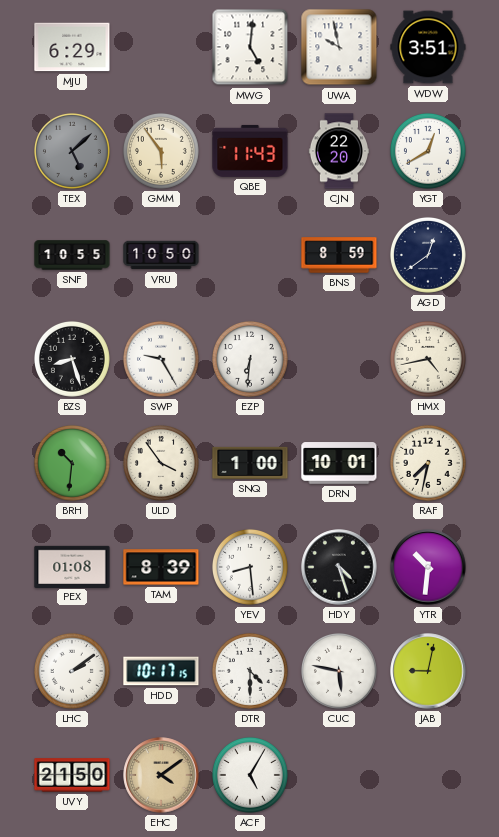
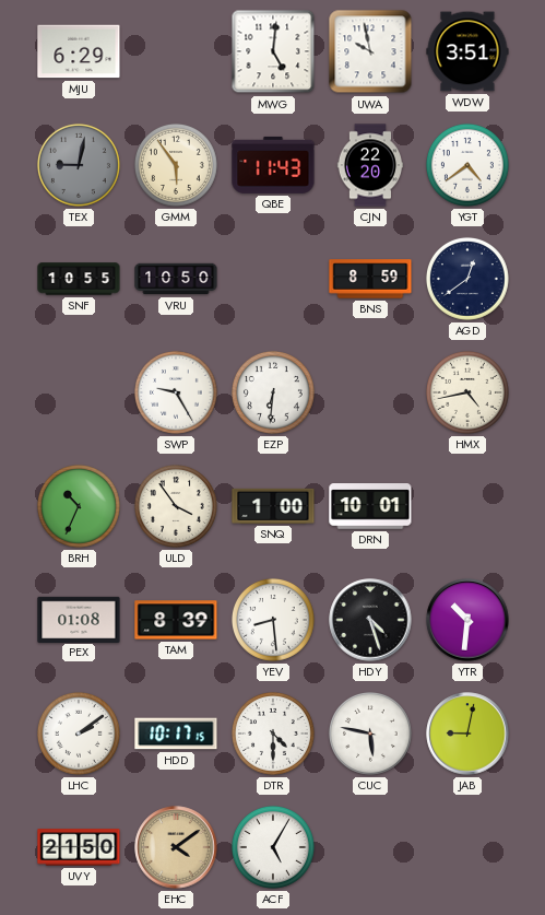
TEX: 5:08 -> 9:02
YGT: 12:40 -> 4:39
BZS: 8:27 -> none
BRH: 10:31 -> 10:34
RAF: 7:32 -> none
